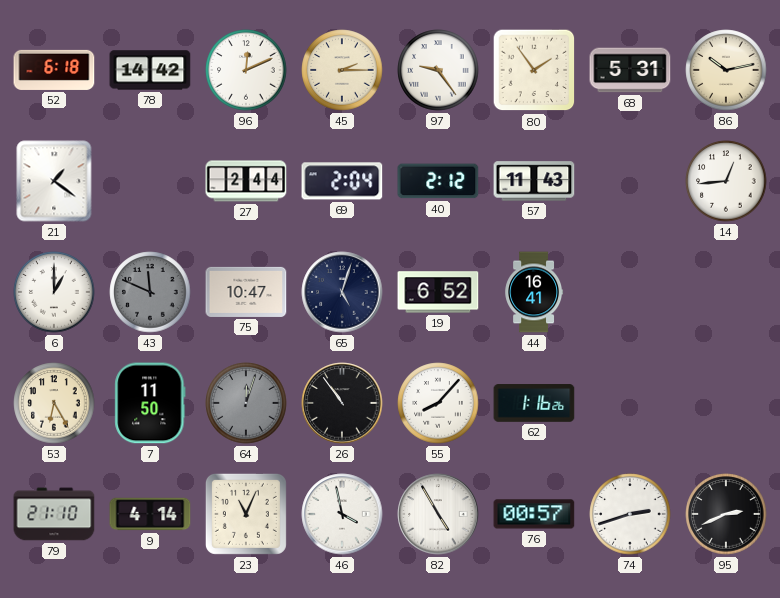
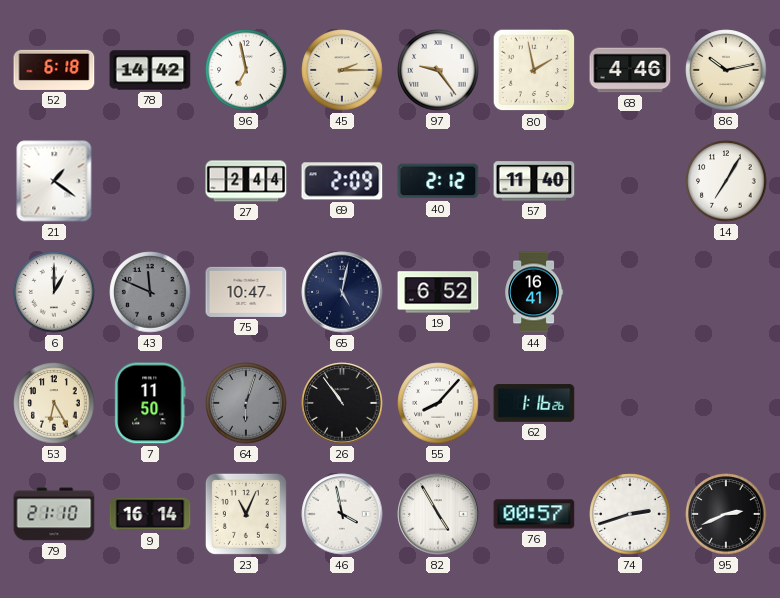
96: 12:11 -> 6:58
80: 1:54 -> 1:58
68: 5:31 -> 4:46
69: 2:04 -> 2:09
57: 11:43 -> 11:40
14: 12:44 -> 7:05
65: 5:03 -> 5:02
64: 12:03 -> 6:03
9: 4:14 -> 16:14
